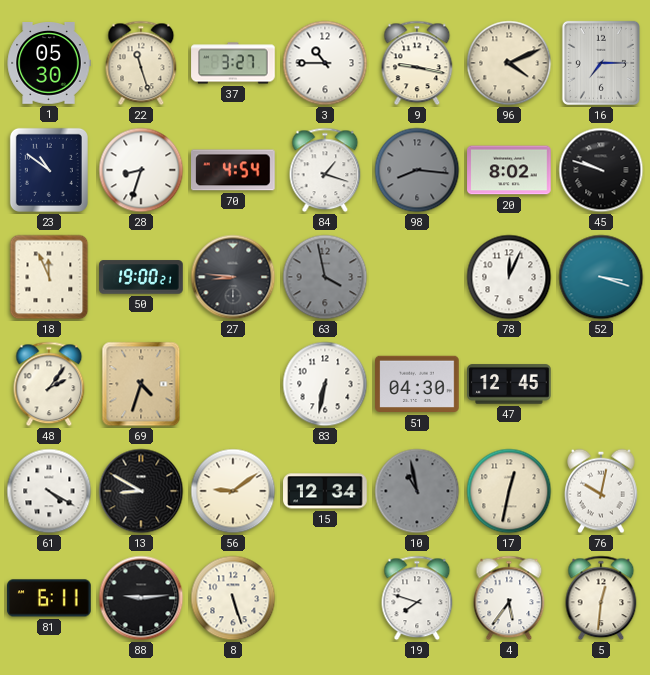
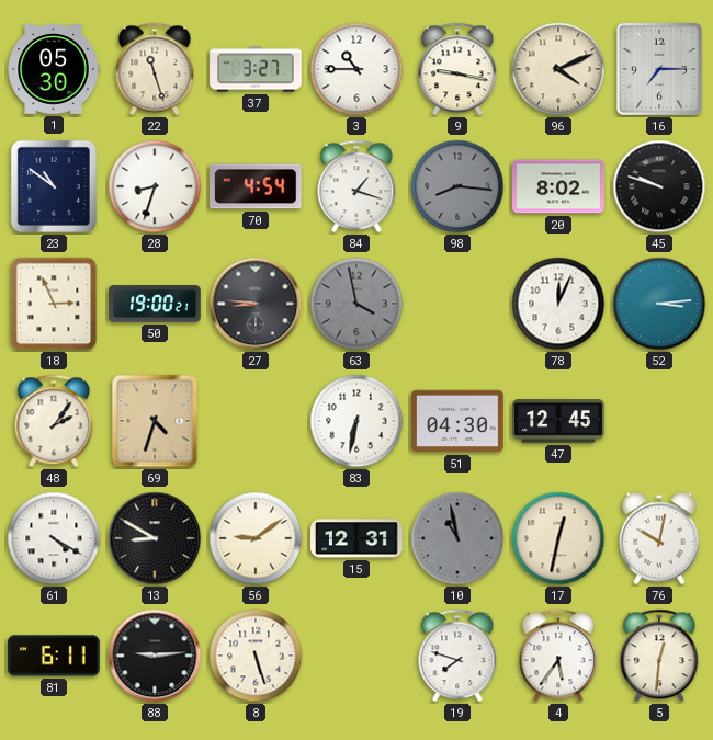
18: 11:56 -> 2:56
52: 3:18 -> 3:14
15: 12:34 -> 12:31
